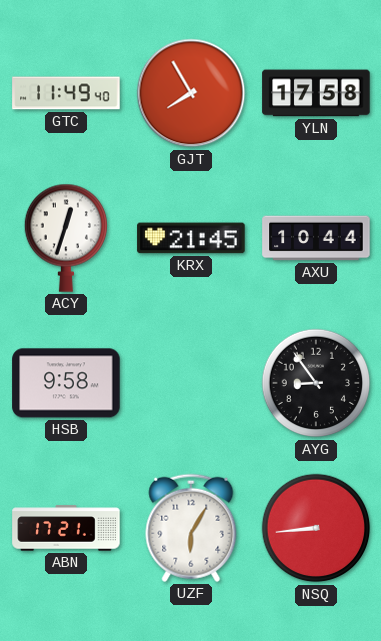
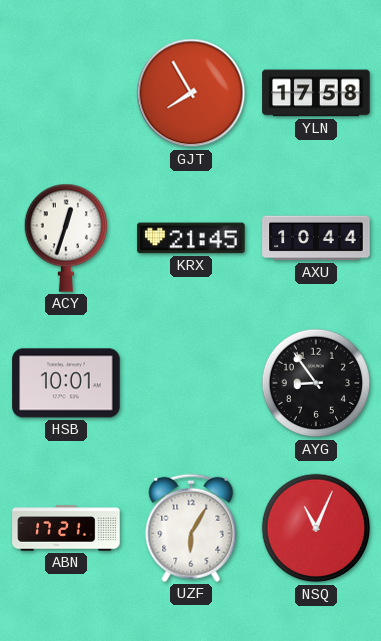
GTC: 11:49 -> none
HSB: 9:58 -> 10:01
NSQ: 8:44 -> 11:04
